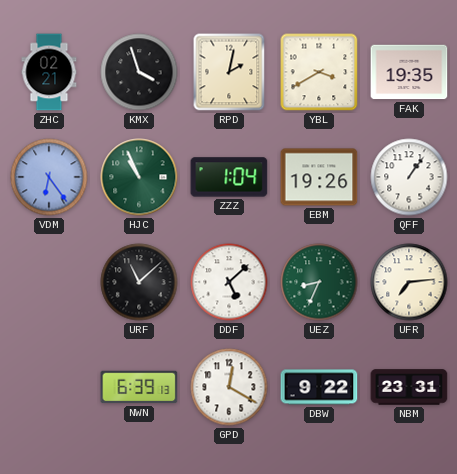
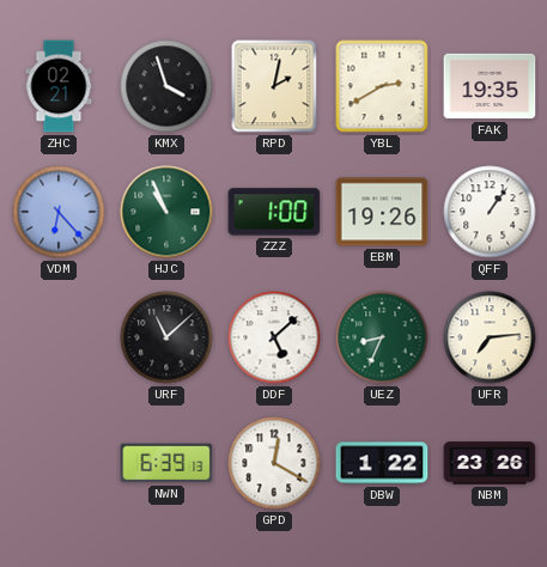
YBL: 3:40 -> 2:40
VDM: 6:24 -> 6:23
ZZZ: 1:04 -> 1:00
DBW: 9:22 -> 1:22
NBM: 23:31 -> 23:26
